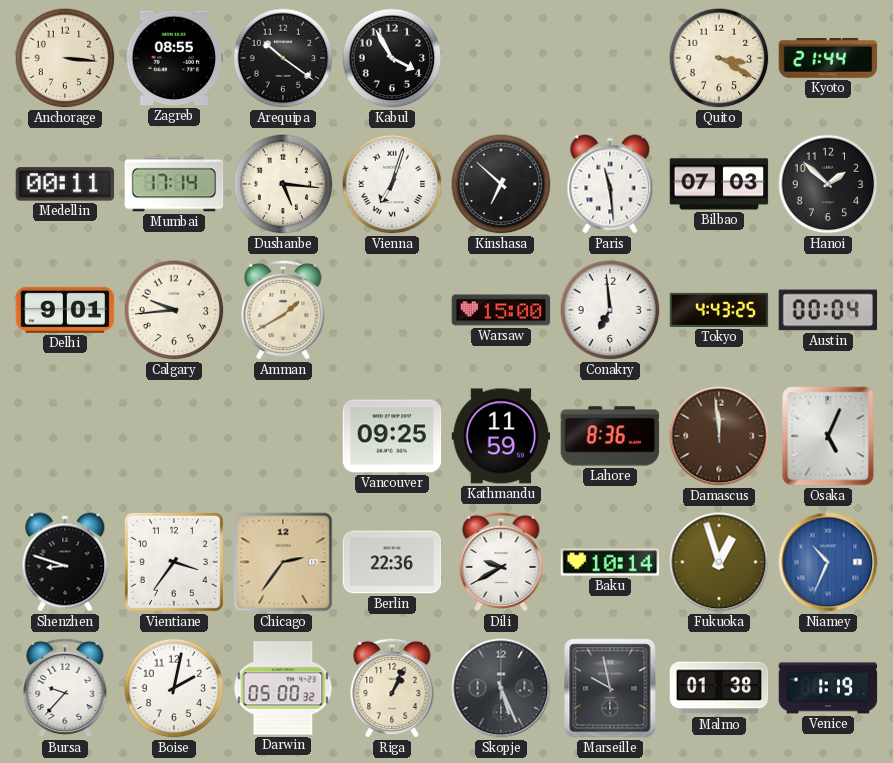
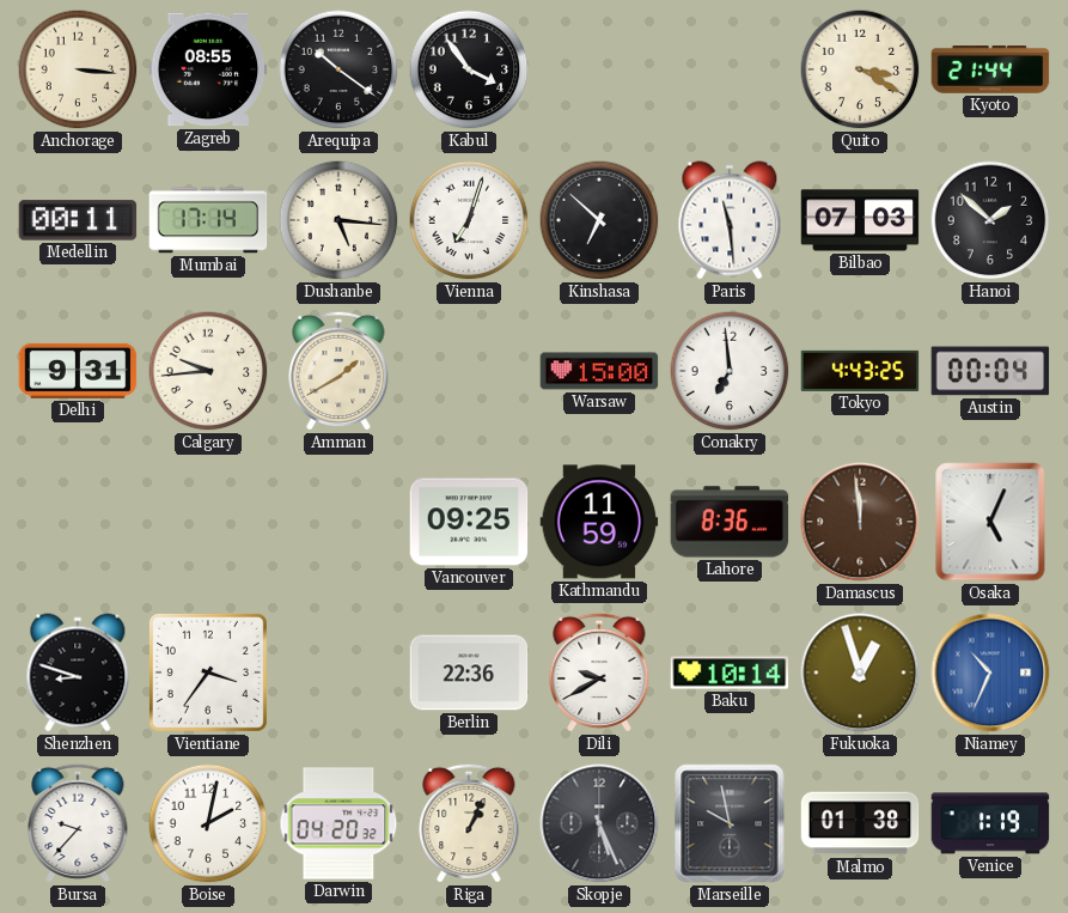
Kabul: 3:55 -> 3:54
Delhi: 9:01 -> 9:31
Chicago: 2:36 -> none
Darwin: 05:00 -> 04:20
